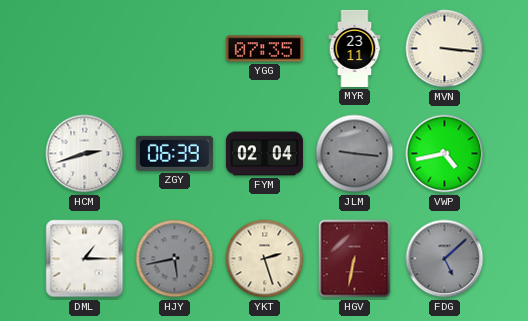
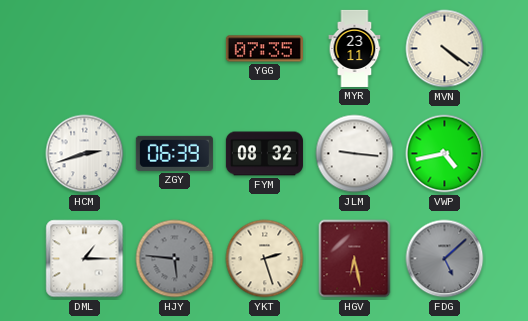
MVN: 3:16 -> 4:21
FYM: 02:04 -> 08:32
JLM dial: grey -> white
HJY: 5:43 -> 5:46
HGV: 6:32 -> 6:28
